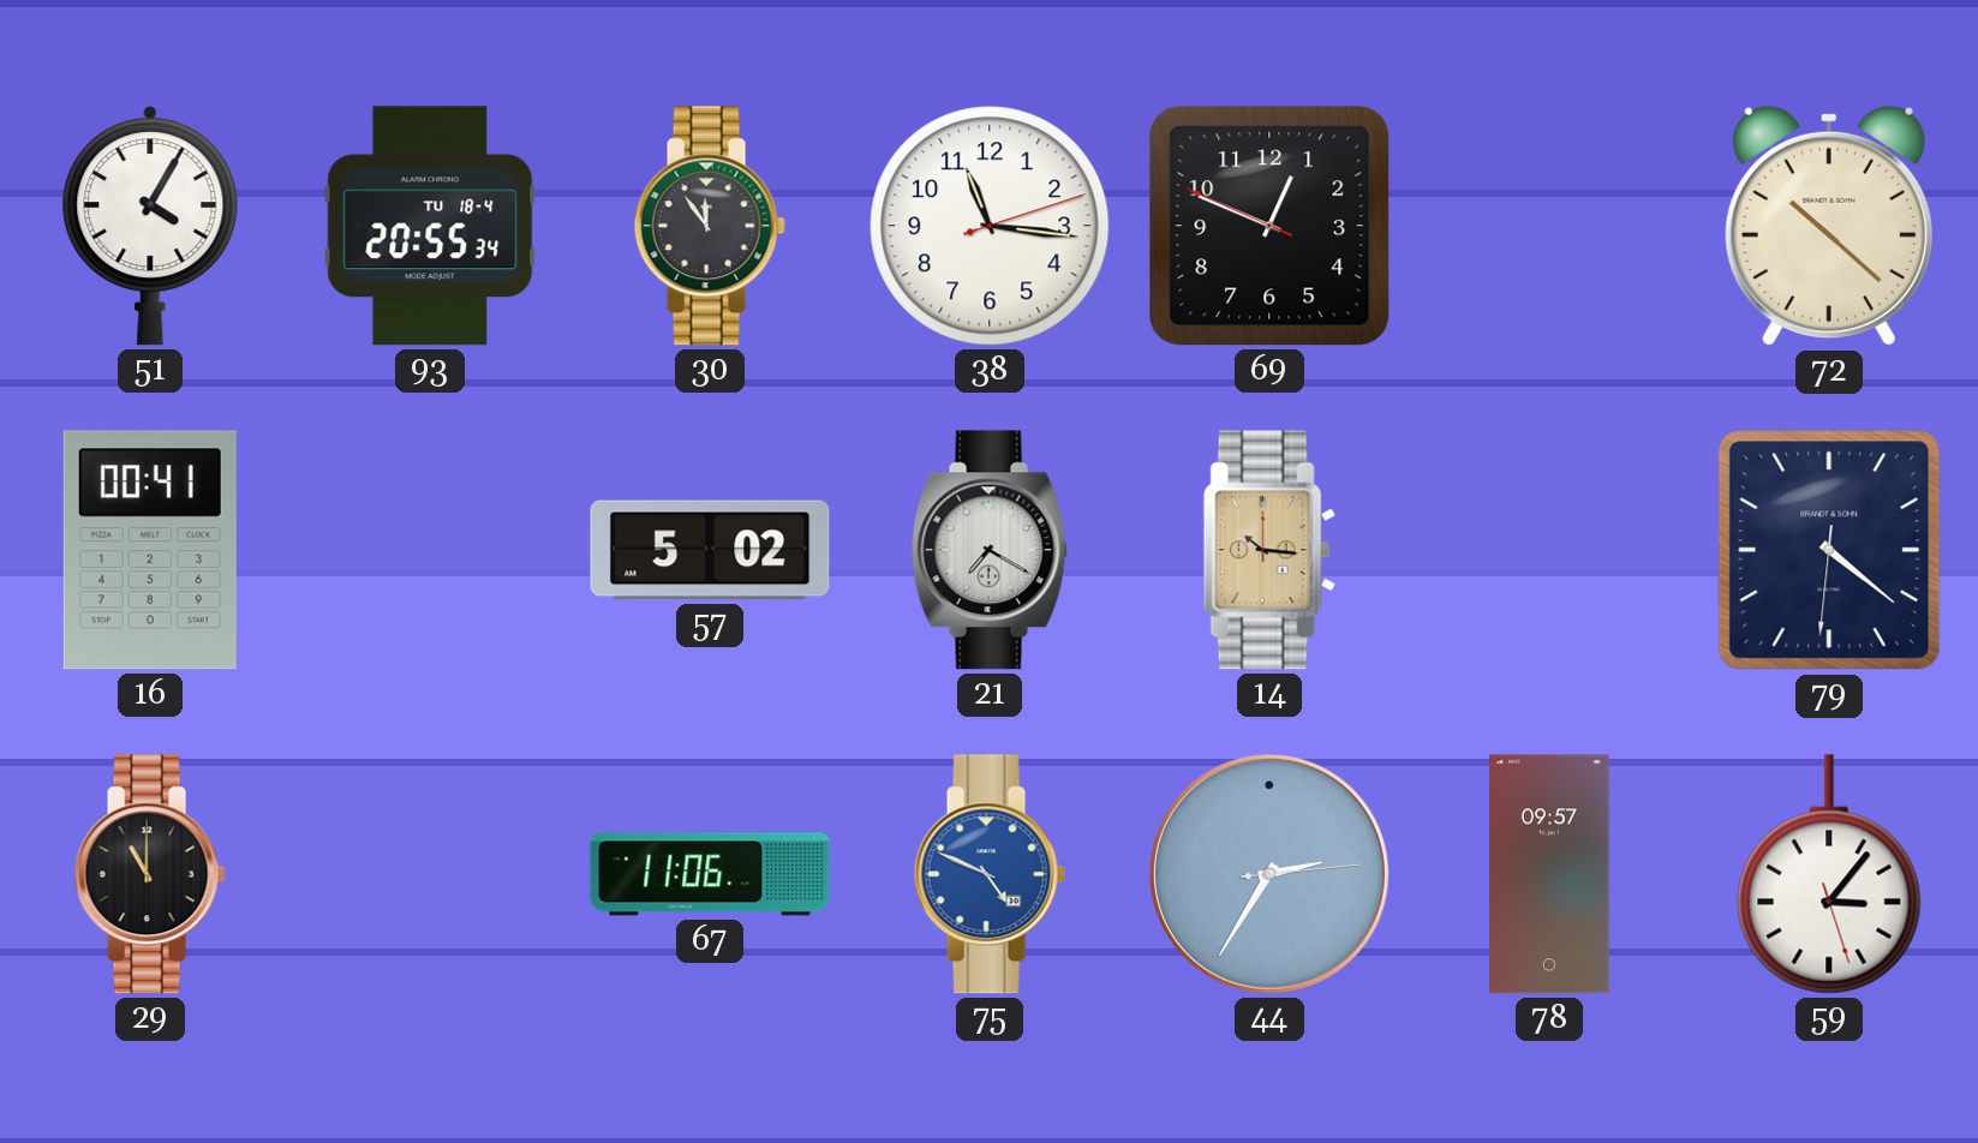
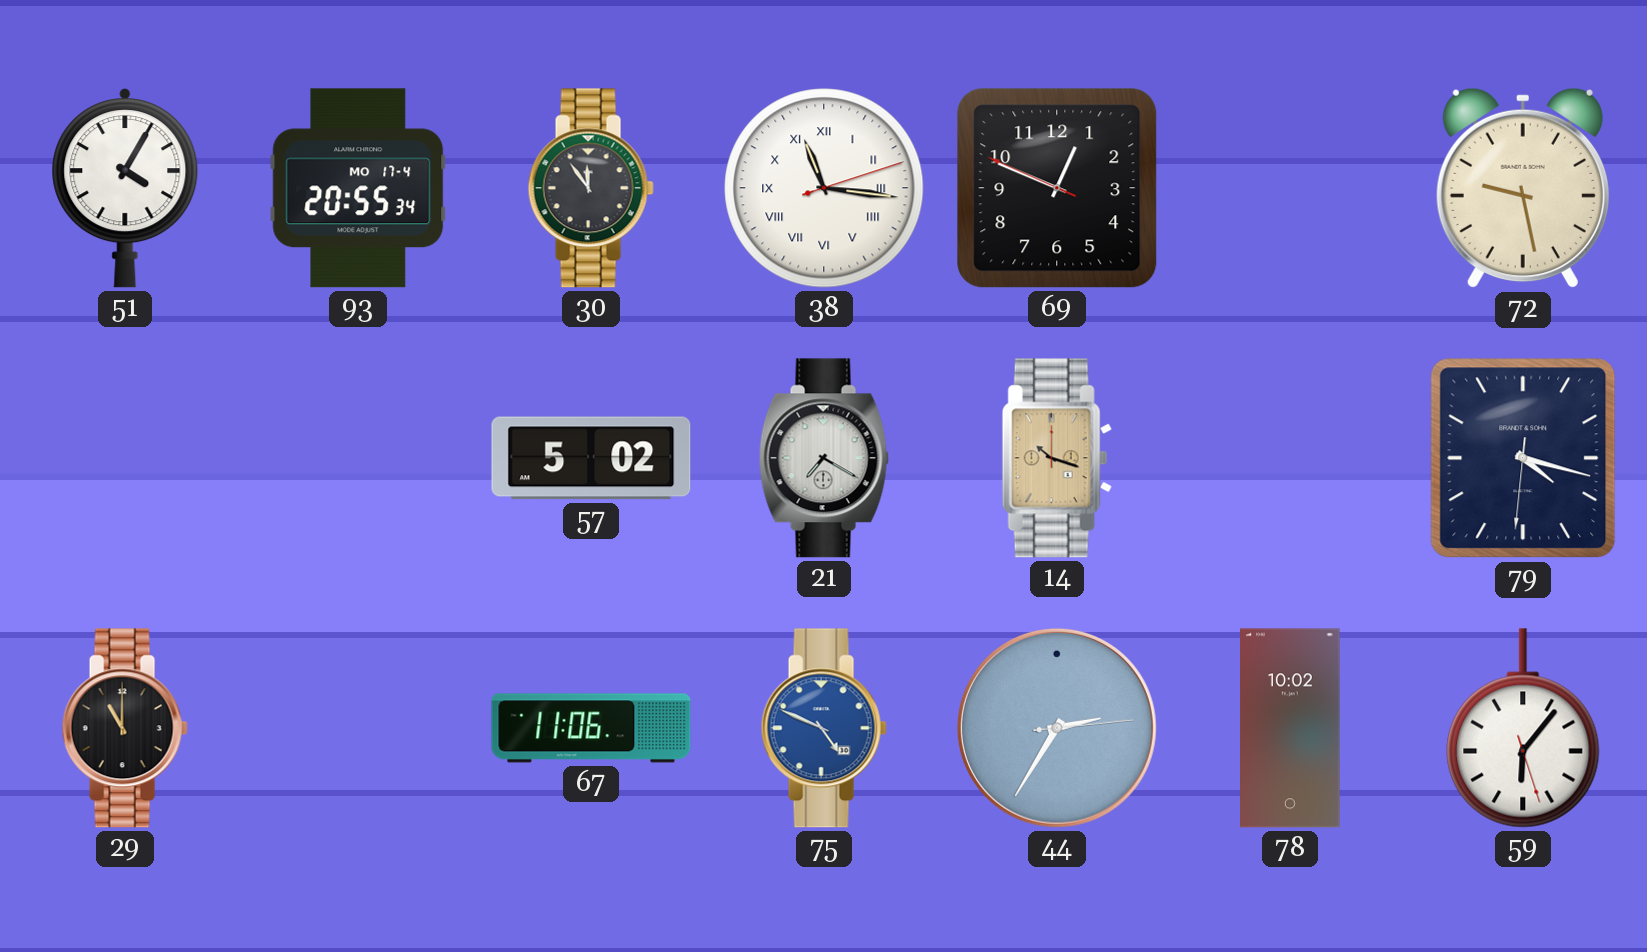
93 date: TU 18-4 -> MO 17-4
38 numerals: Arabic -> Roman
72: 10:22 -> 9:28
16: 00:41 -> none
14: 10:16 -> 10:18
79: 4:21 -> 4:17
78: 09:57 -> 10:02
59: 3:06 -> 6:06
